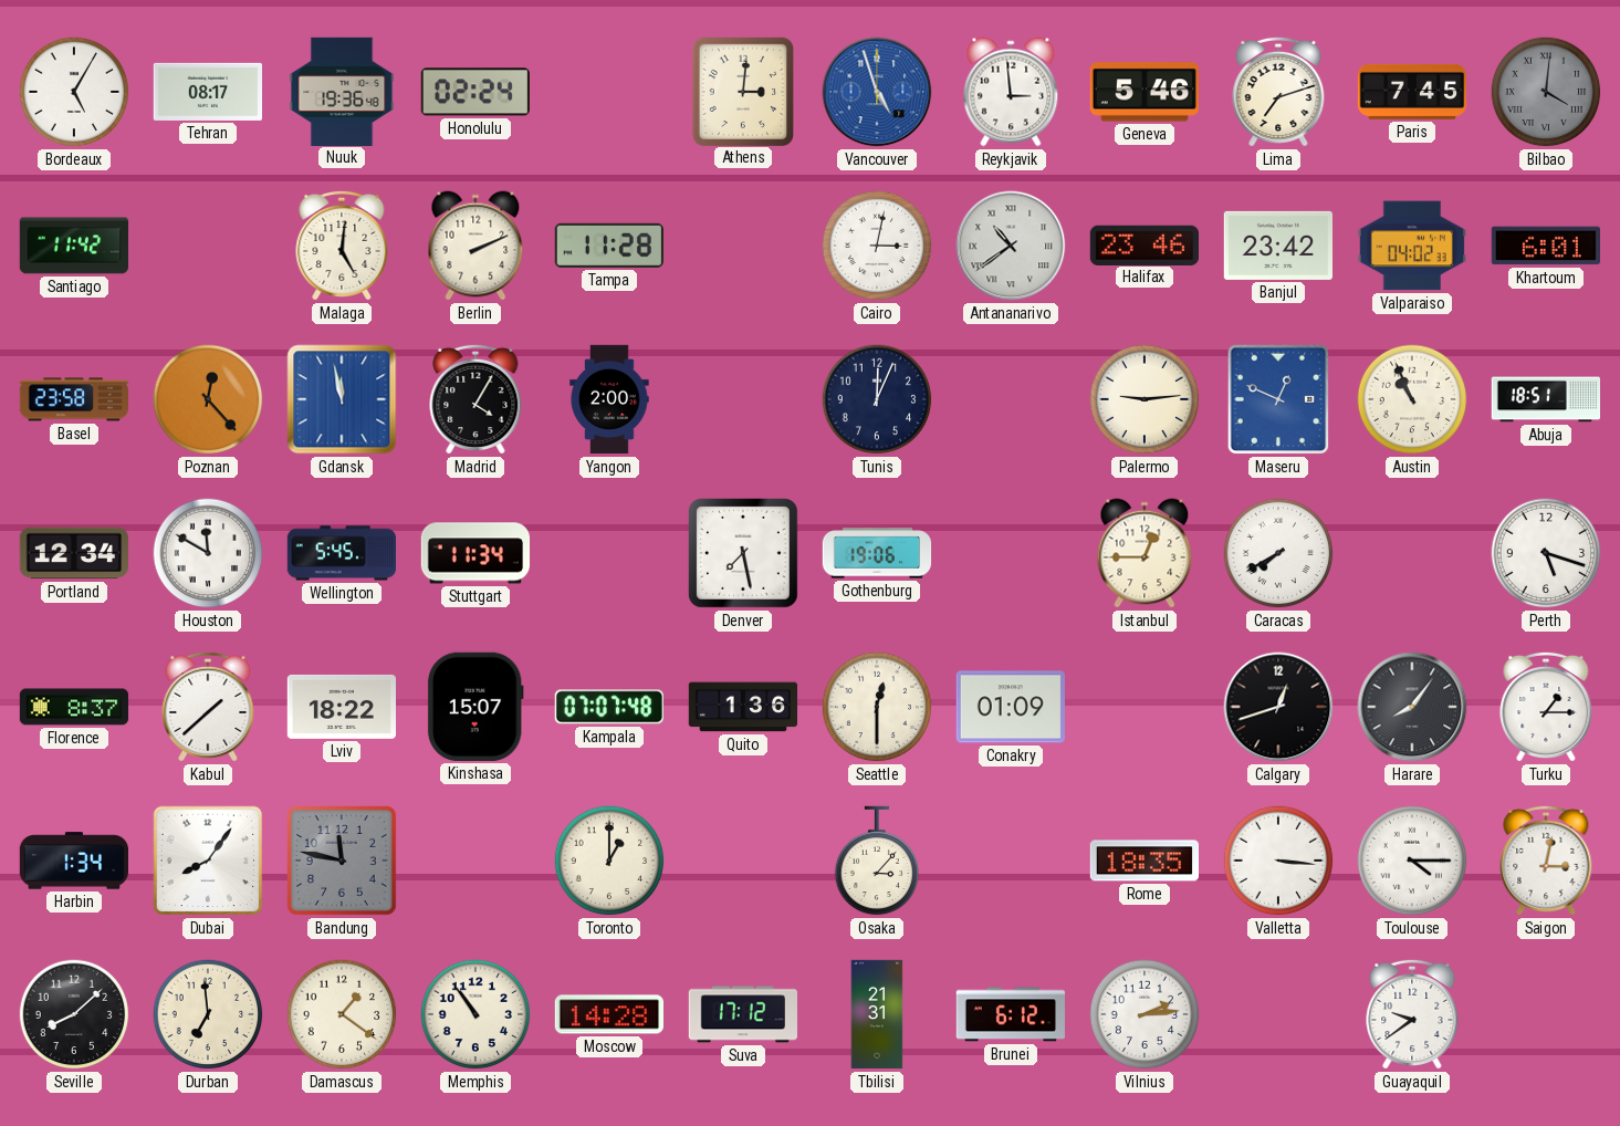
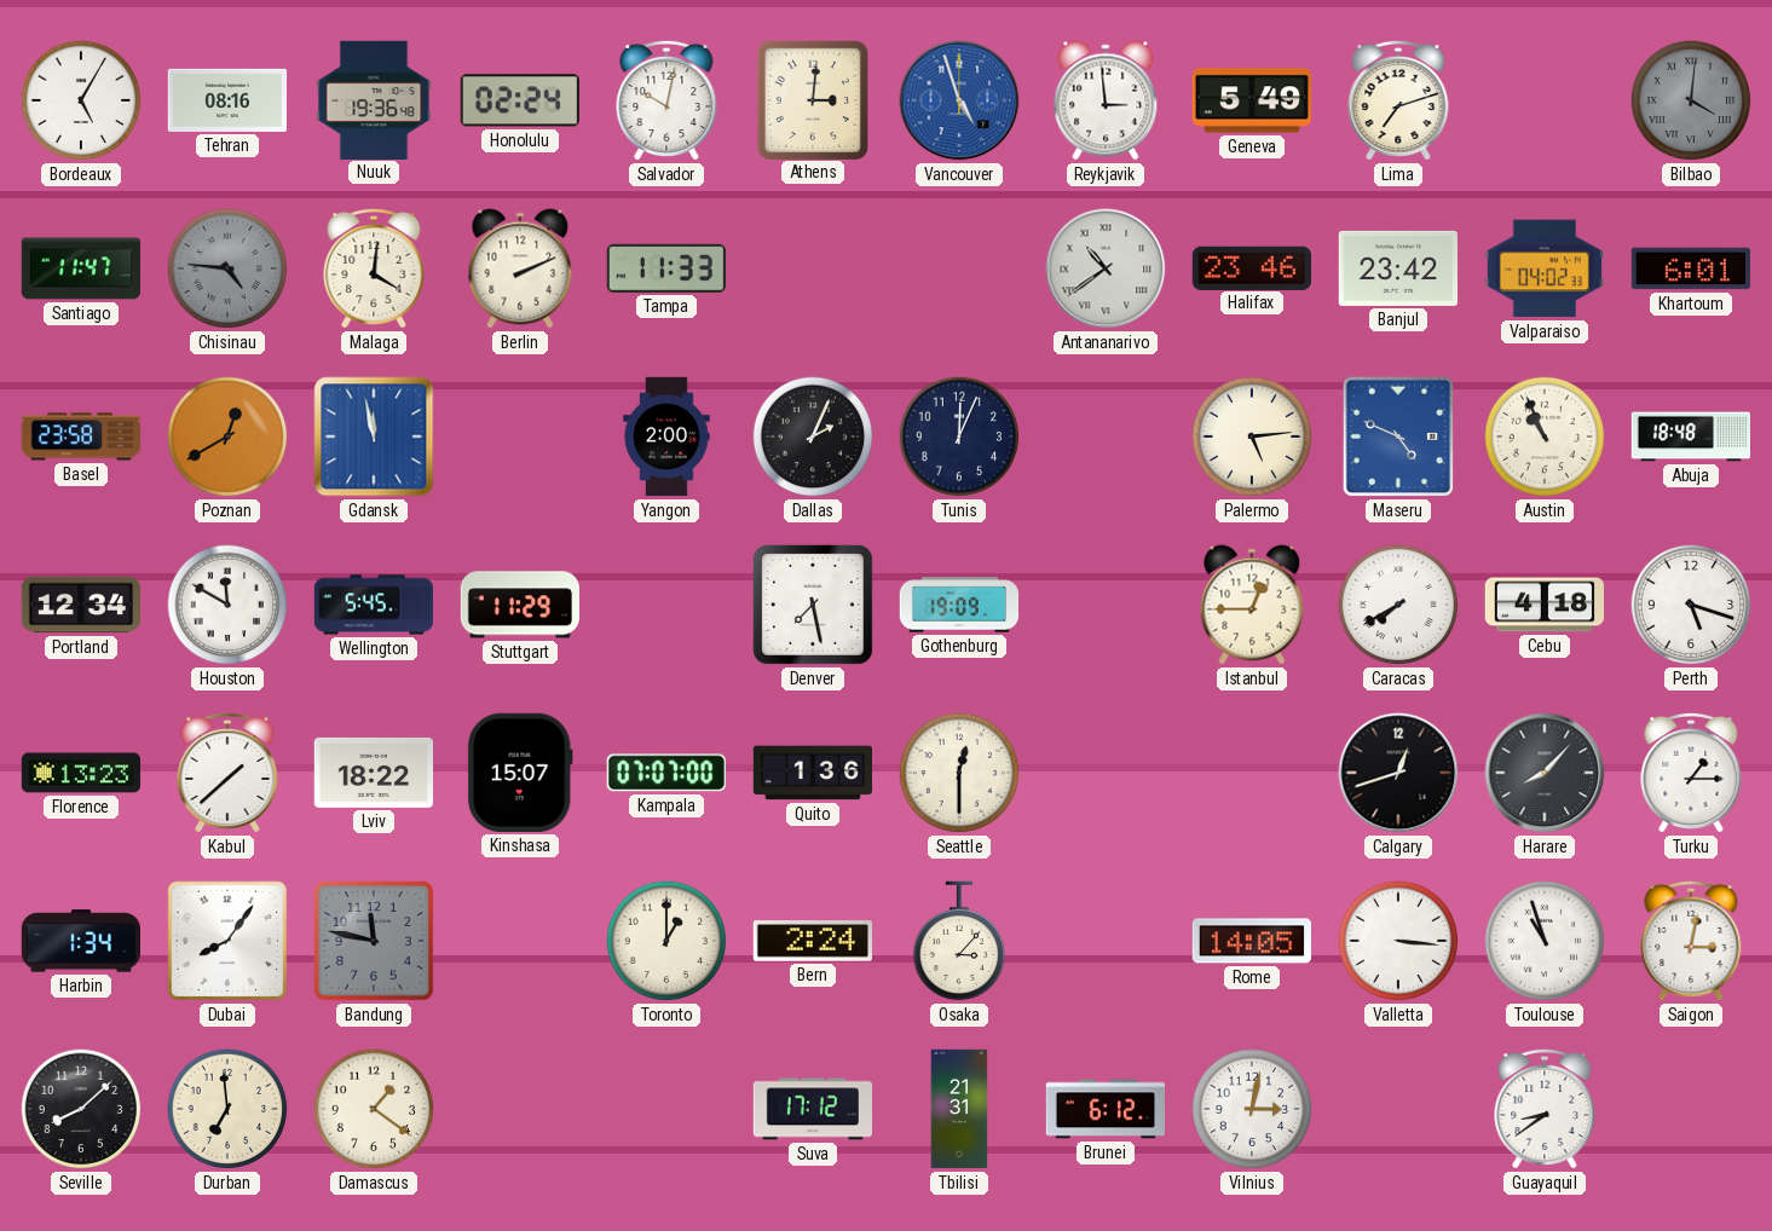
Tehran: 08:17 -> 08:16
Salvador: none -> 10:02
Geneva: 5:46 -> 5:49
Paris: 7:45 -> none
Santiago: 11:42 -> 11:47
Chisinau: none -> 4:46
Malaga: 5:01 -> 4:01
Tampa: 11:28 -> 11:33
Cairo: 3:02 -> none
Poznan: 12:23 -> 12:40
Madrid: 4:05 -> none
Dallas: none -> 2:04
Palermo: 9:14 -> 5:14
Maseru: 12:49 -> 4:49
Abuja: 18:51 -> 18:48
Stuttgart: 11:34 -> 11:29
Gothenburg: 19:06 -> 19:09
Cebu: none -> 4:18
Florence: 8:37 -> 13:23
Kampala: 07:07:48 -> 07:07:00
Conakry: 01:09 -> none
Harare: 8:06 -> 8:07
Bern: none -> 2:24
Rome: 18:35 -> 14:05
Toulouse: 4:15 -> 10:57
Memphis: 10:54 -> none
Moscow: 14:28 -> none
Vilnius: 2:14 -> 3:02
Guayaquil: 9:39 -> 8:39
